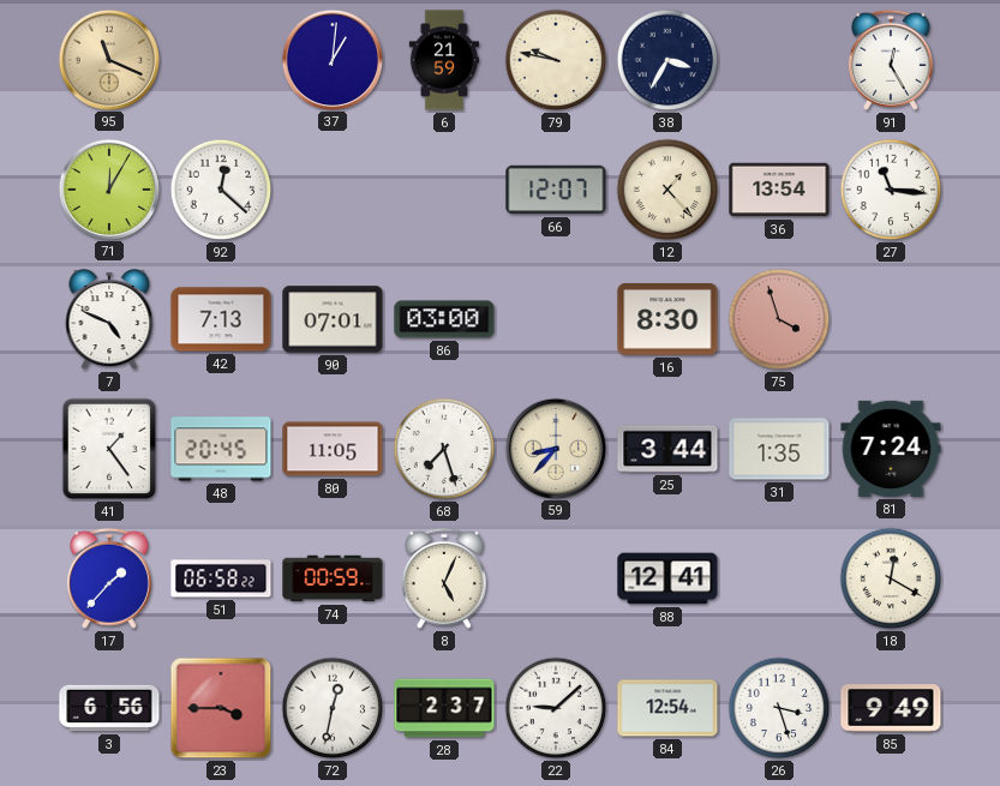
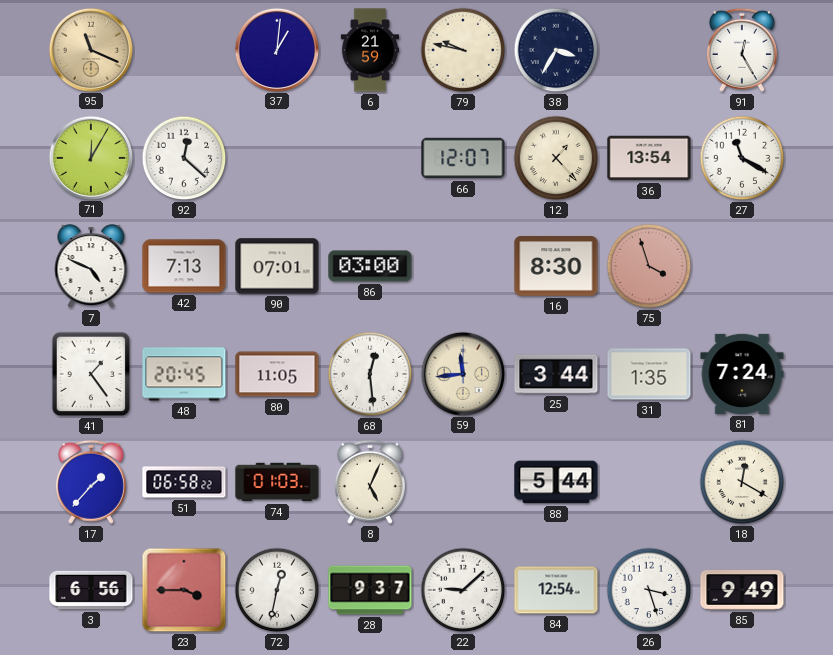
27: 11:16 -> 11:20
68: 7:27 -> 12:29
59: 8:37 -> 11:44
74: 00:59 -> 01:03
88: 12:41 -> 5:44
28: 2:37 -> 9:37
